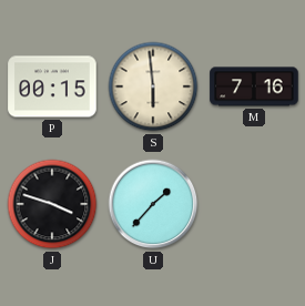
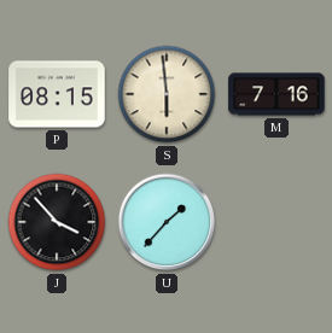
P: 00:15 -> 08:15
J: 3:48 -> 3:53
